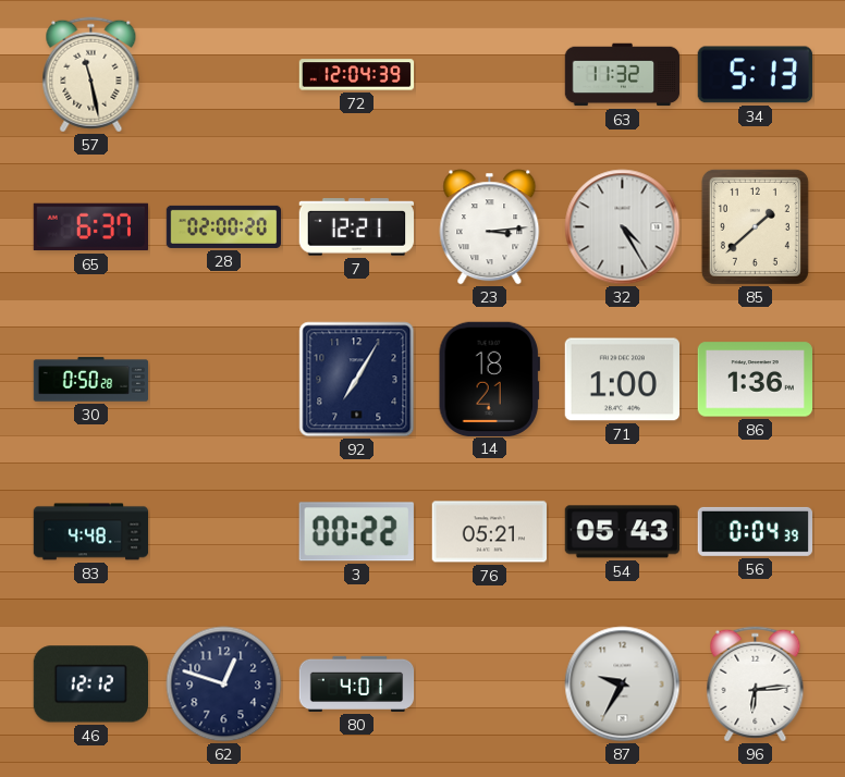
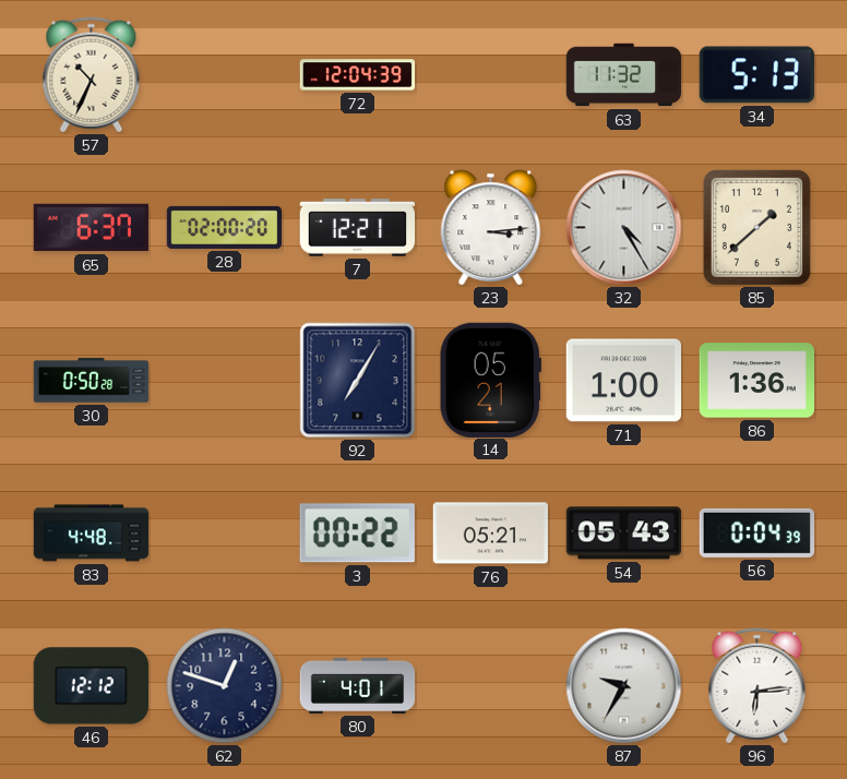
57: 11:28 -> 10:34
14: 18:21 -> 05:21
